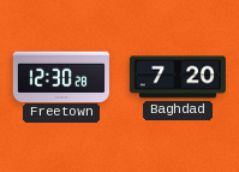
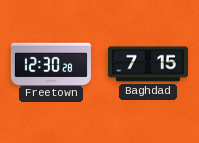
Baghdad: 7:20 -> 7:15
